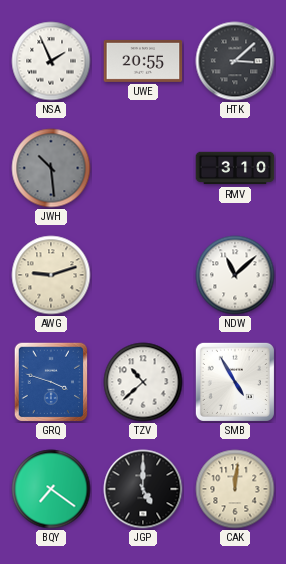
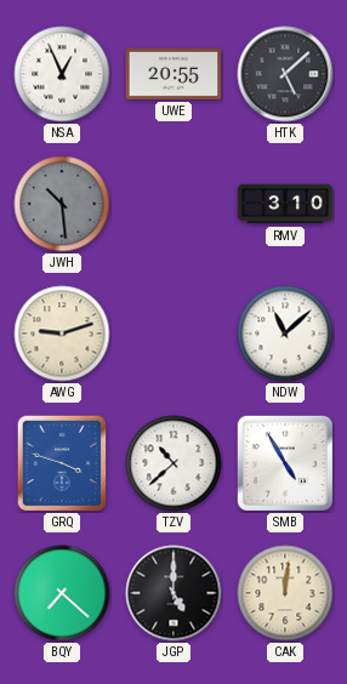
NSA: 1:56 -> 12:56
HTK: 3:08 -> 5:08
BQY: 7:21 -> 7:22
